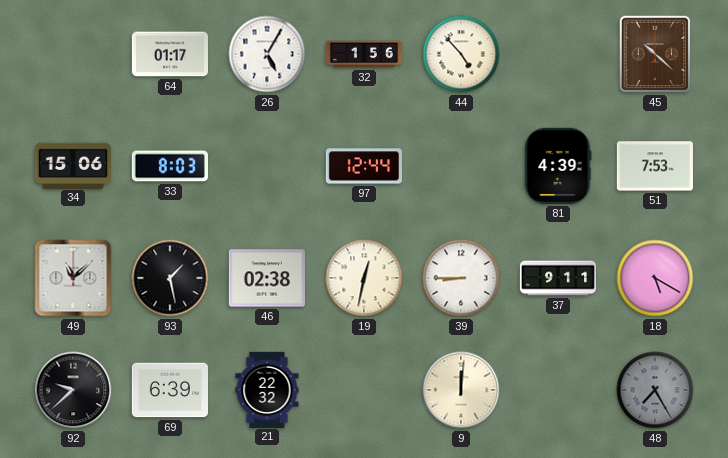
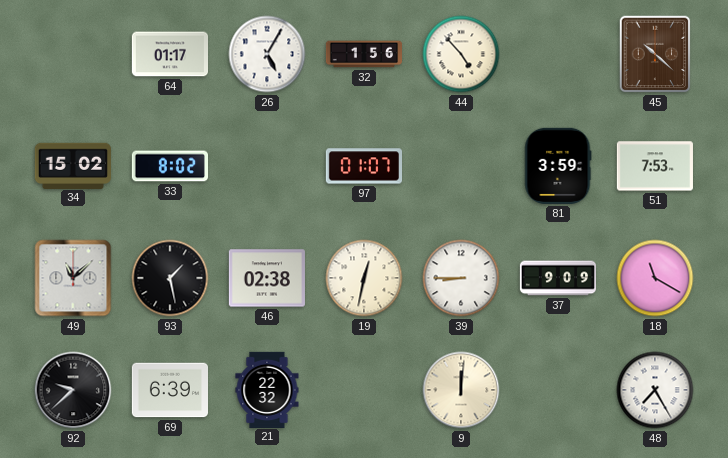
34: 15:06 -> 15:02
33: 8:03 -> 8:02
97: 12:44 -> 01:07
81: 4:39 -> 3:59
37: 9:11 -> 9:09
18: 5:20 -> 11:20
48 dial: grey -> white
